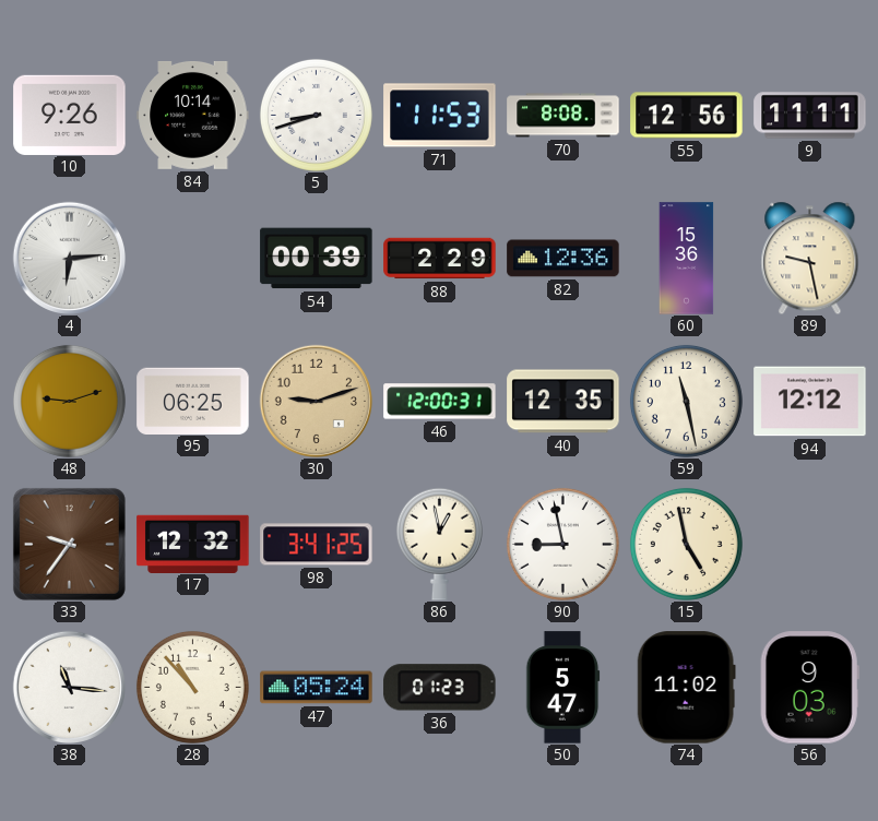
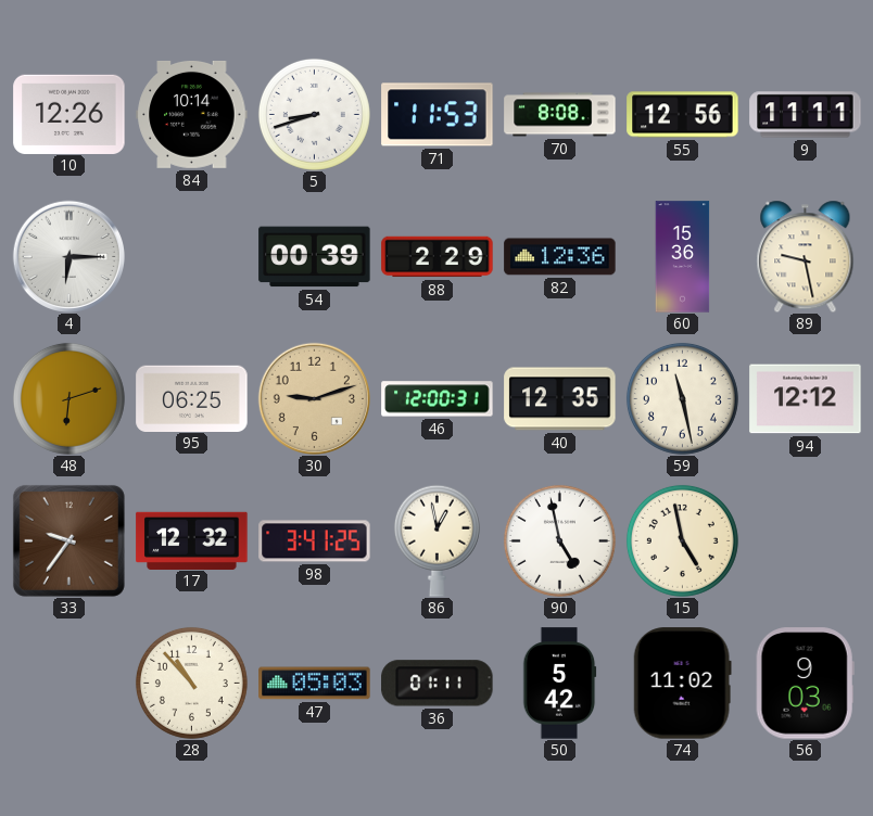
10: 9:26 -> 12:26
4: 6:14 -> 6:15
48: 9:12 -> 6:12
90: 8:58 -> 4:58
38: 11:16 -> none
47: 05:24 -> 05:03
36: 01:23 -> 01:11
50: 5:47 -> 5:42
